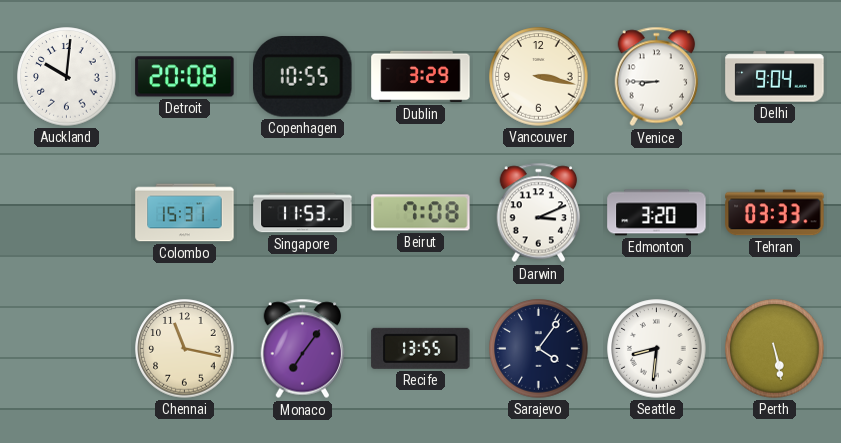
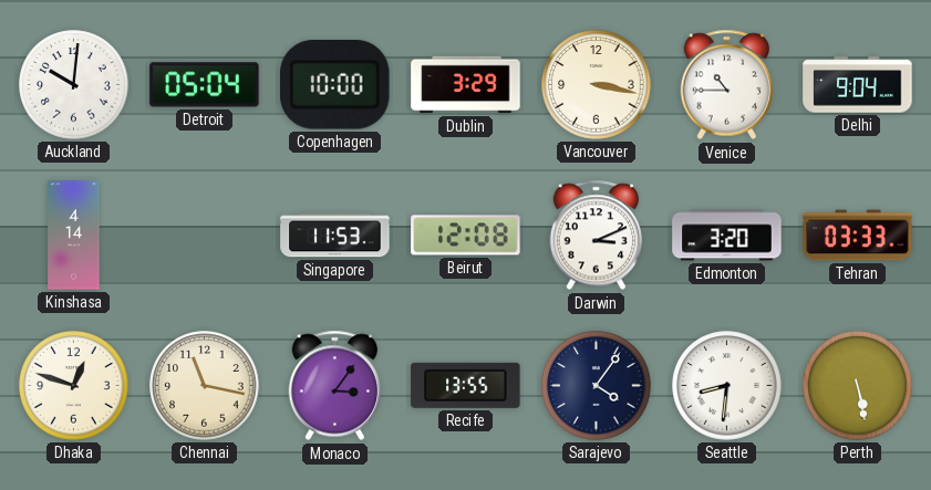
Detroit: 20:08 -> 05:04
Copenhagen: 10:55 -> 10:00
Venice: 8:45 -> 10:45
Kinshasa: none -> 4:14
Colombo: 15:31 -> none
Beirut: 7:08 -> 12:08
Dhaka: none -> 12:48
Monaco: 7:06 -> 3:06
